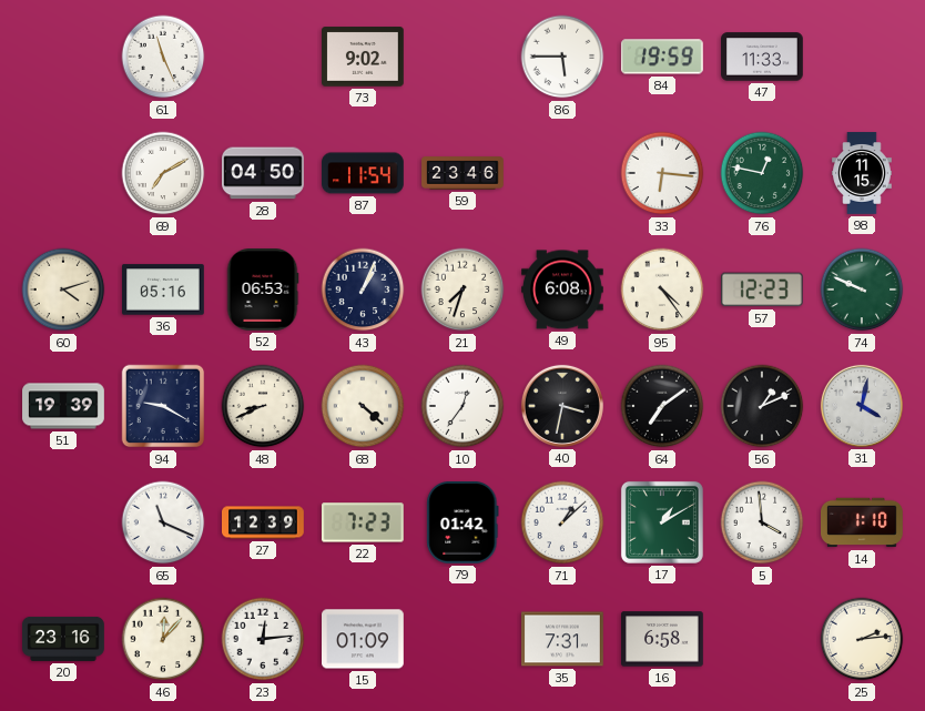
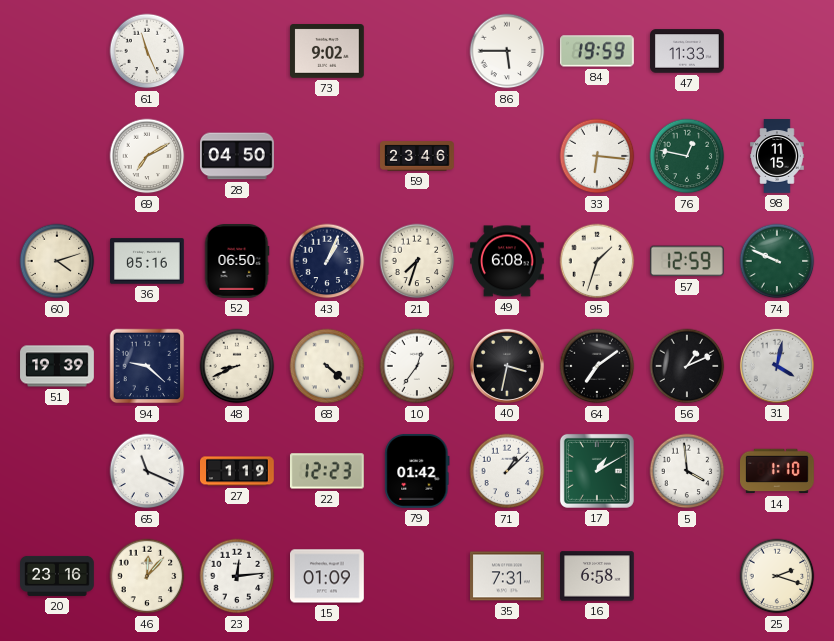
87: 11:54 -> none
52: 06:53 -> 06:50
95: 4:24 -> 1:33
57: 12:23 -> 12:59
94: 9:20 -> 9:22
27: 12:39 -> 1:19
22: 7:23 -> 12:23
25: 2:14 -> 2:18
